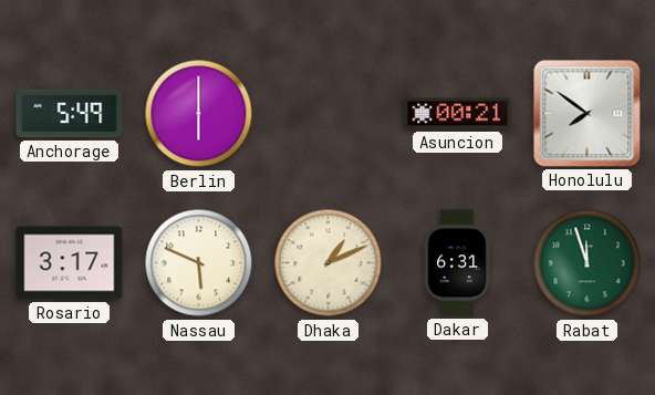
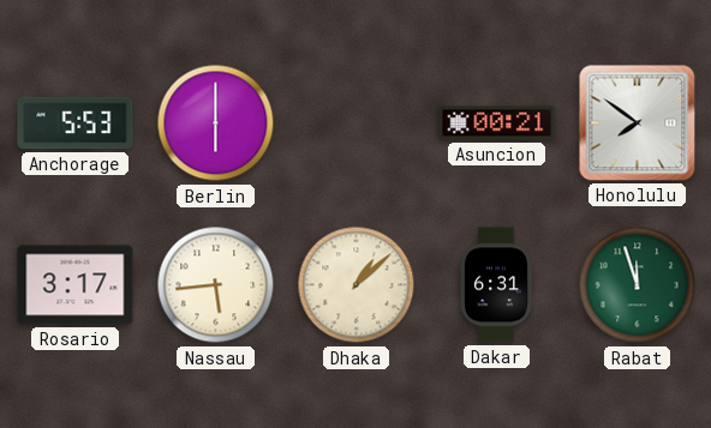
Anchorage: 5:49 -> 5:53
Nassau: 5:49 -> 5:44
Dhaka: 1:11 -> 1:08
